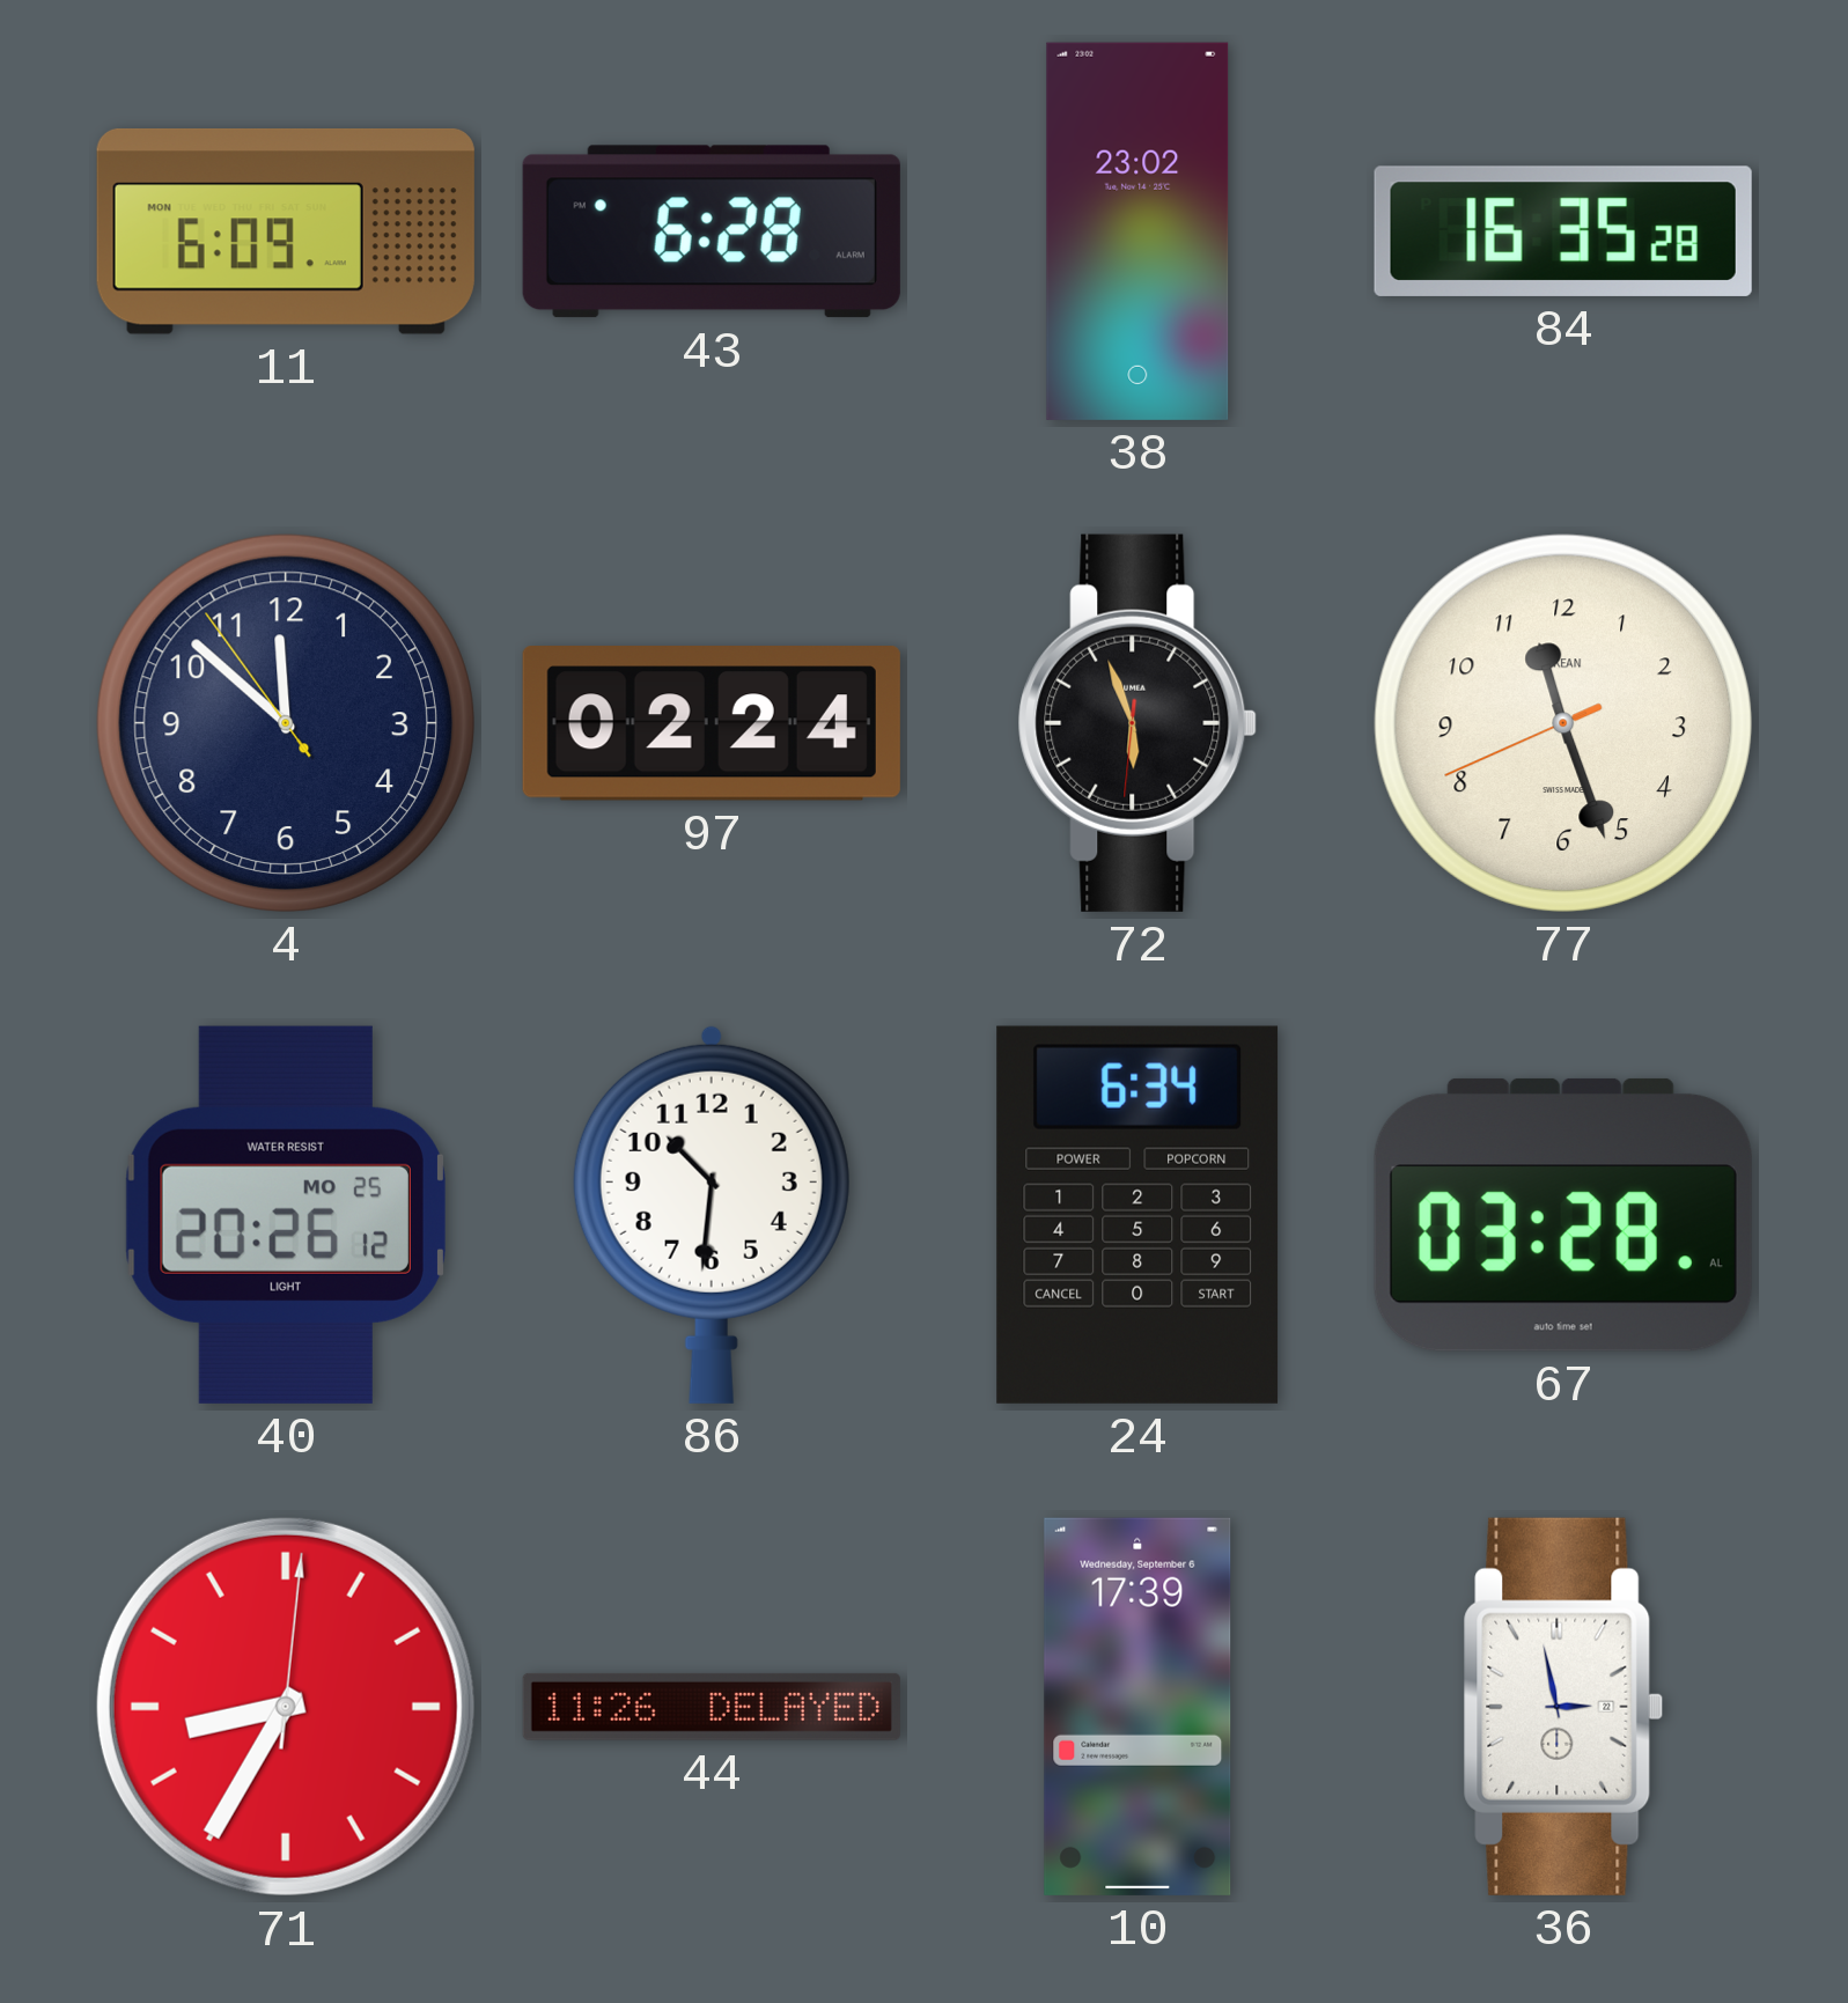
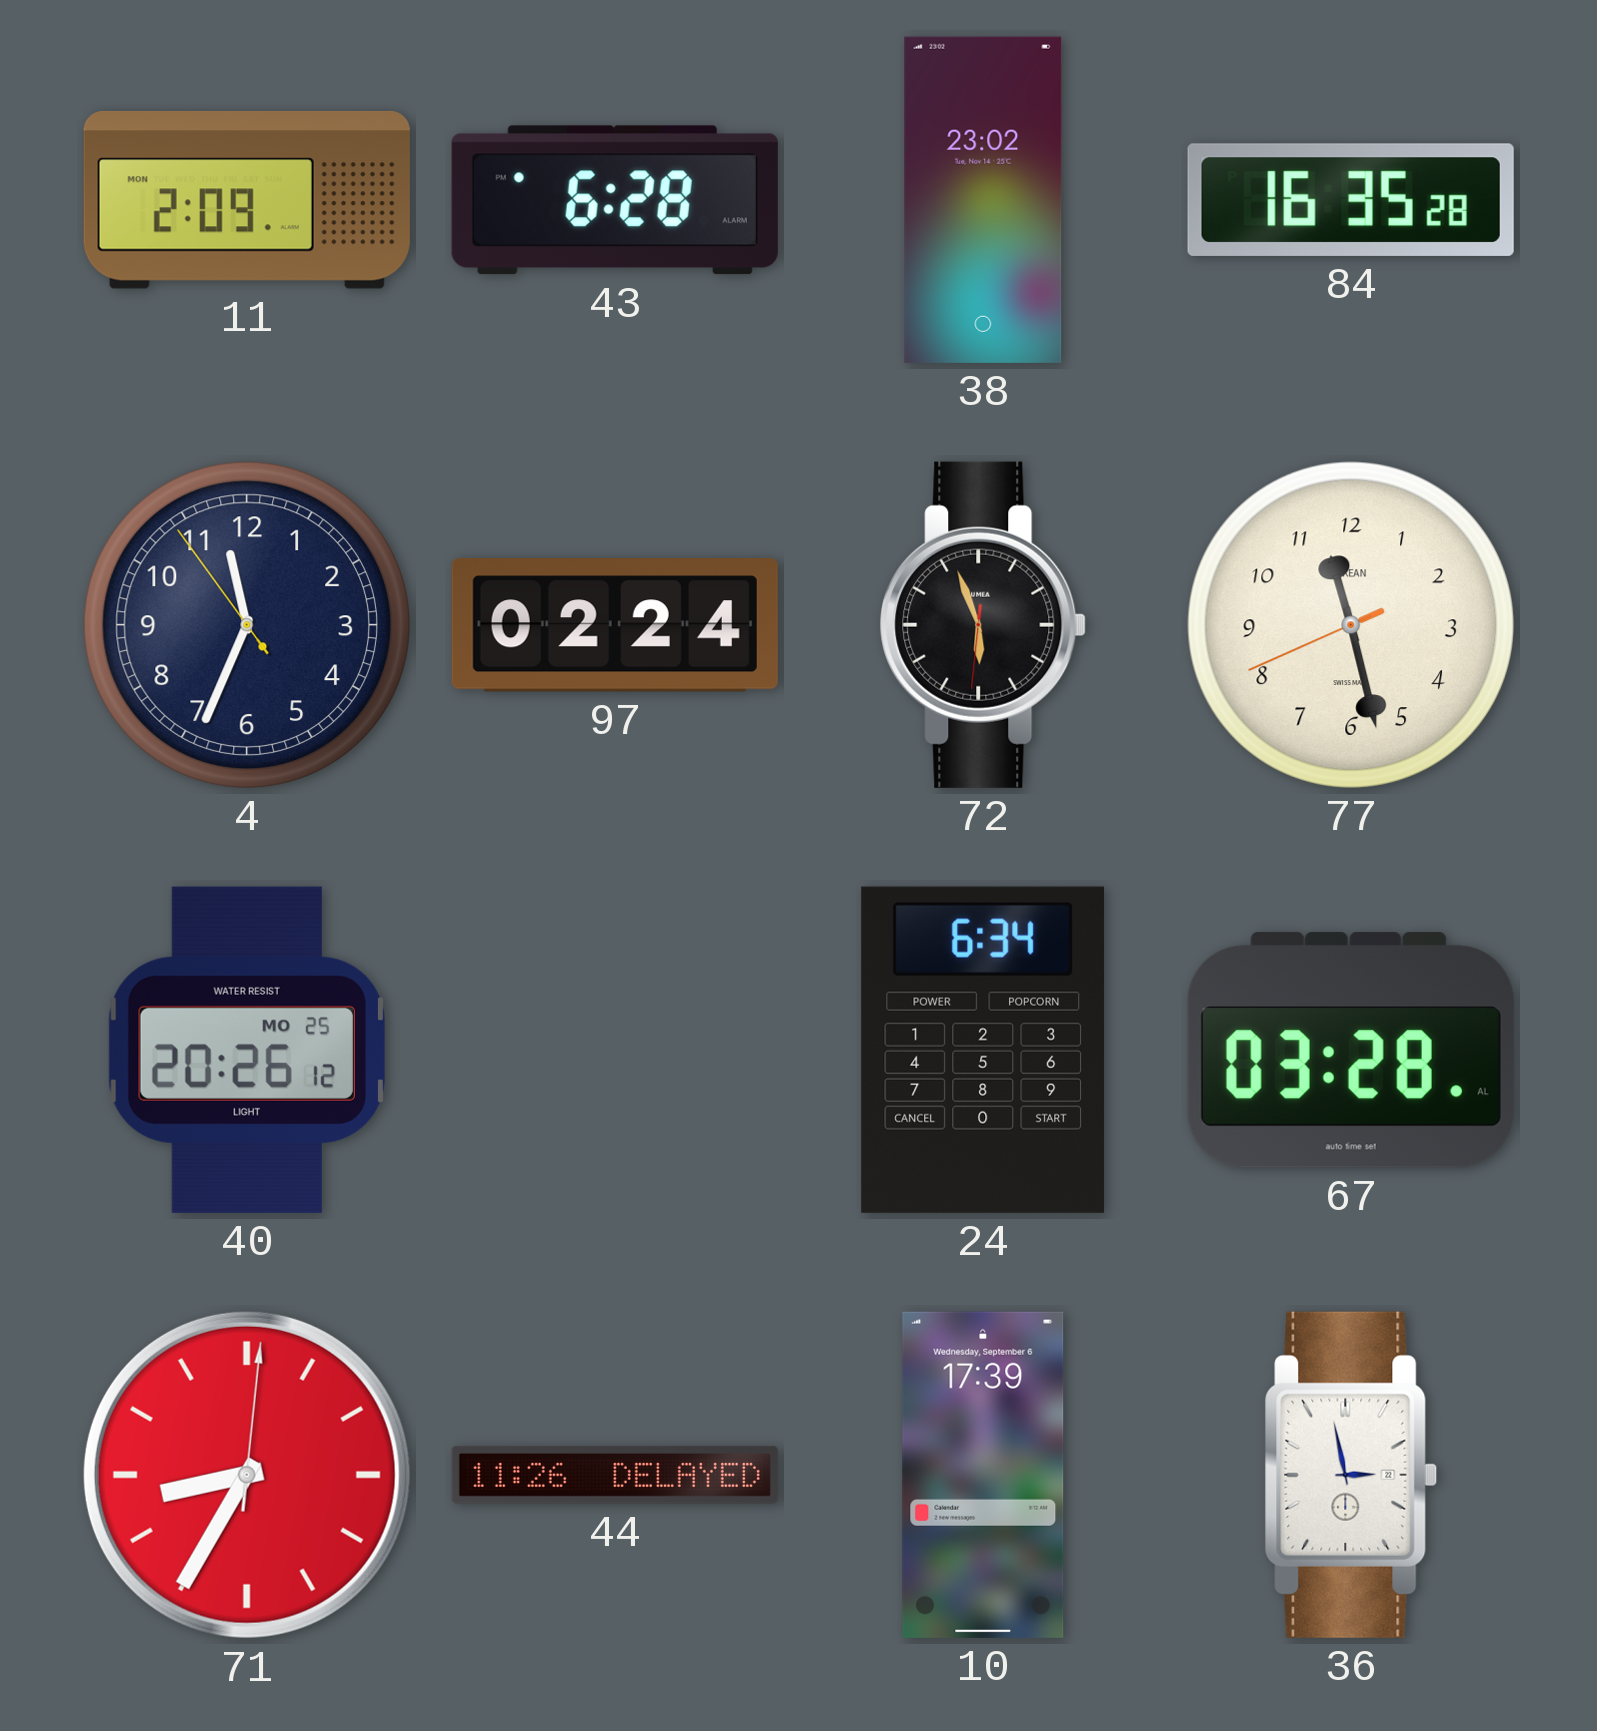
11: 6:09 -> 2:09
4: 11:51 -> 11:33
77: 11:26 -> 11:27
86: 10:31 -> none
